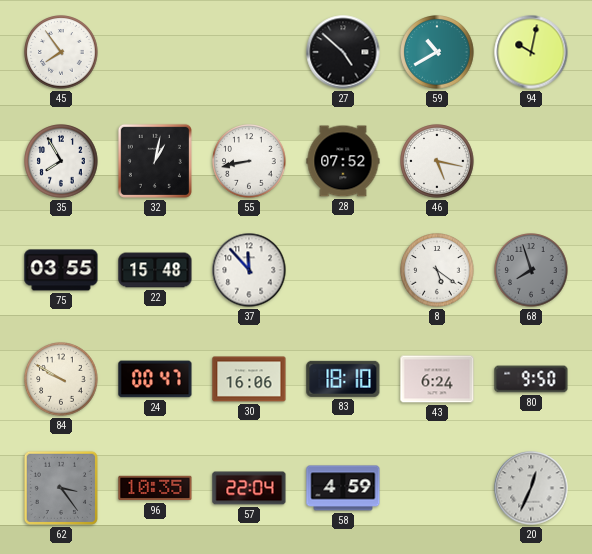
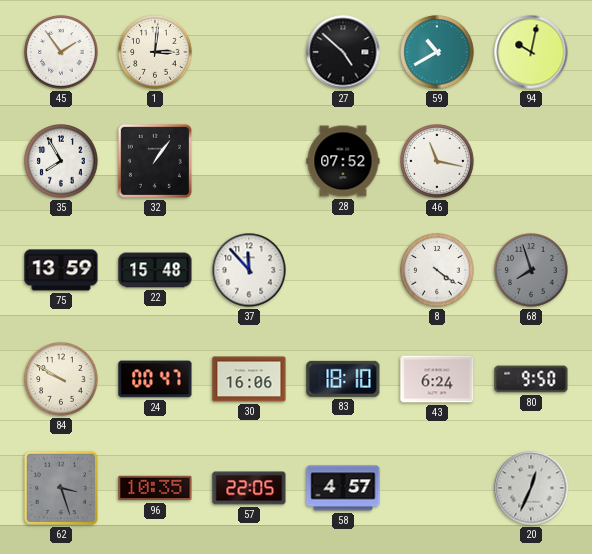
45: 7:54 -> 1:54
1: none -> 3:01
32: 1:02 -> 1:06
55: 8:43 -> none
46: 5:17 -> 11:17
75: 03:55 -> 13:59
8: 5:21 -> 4:21
62: 3:24 -> 3:27
57: 22:04 -> 22:05
58: 4:59 -> 4:57
